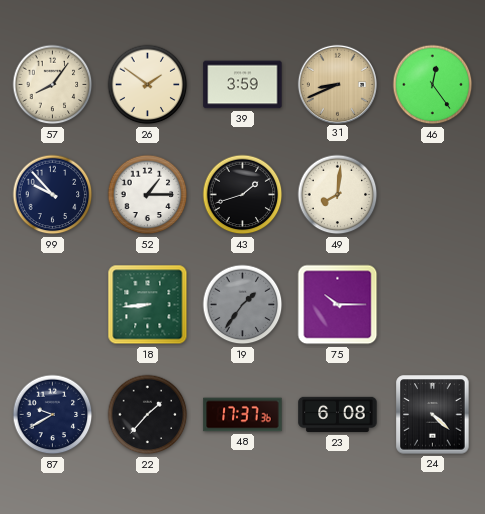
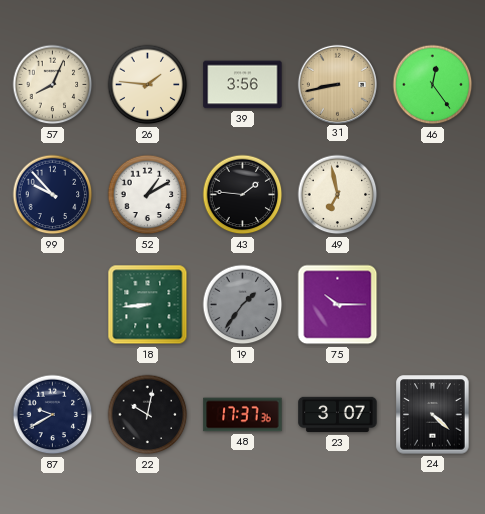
57: 8:06 -> 8:04
26: 1:51 -> 1:46
39: 3:59 -> 3:56
31: 8:41 -> 8:43
52: 1:15 -> 1:10
43: 1:42 -> 1:46
49: 8:01 -> 6:58
22: 1:37 -> 10:02
23: 6:08 -> 3:07
